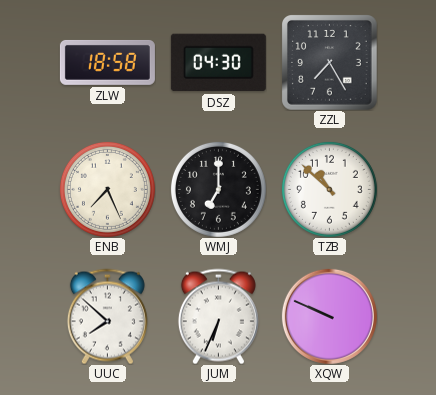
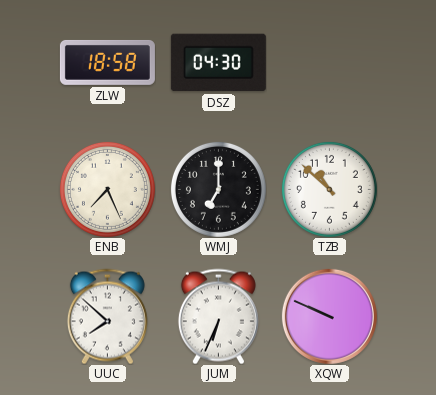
ZZL: 7:25 -> none
